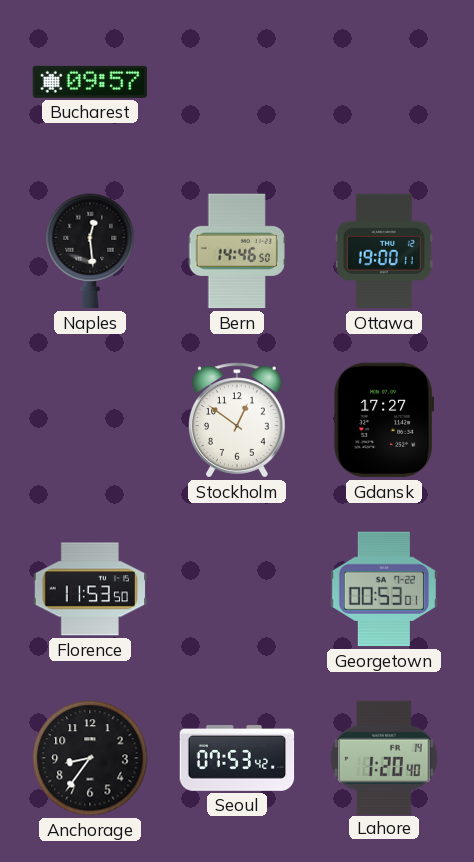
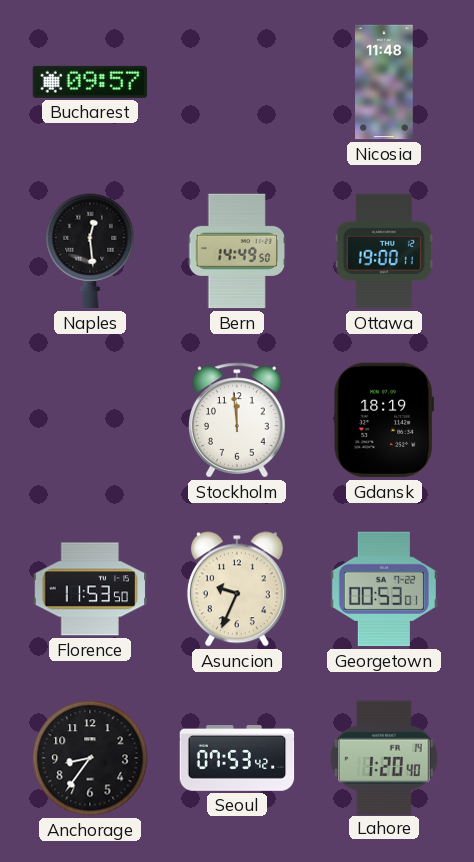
Nicosia: none -> 11:48
Bern: 14:46 -> 14:49
Stockholm: 12:51 -> 11:59
Gdansk: 17:27 -> 18:19
Asuncion: none -> 9:34
